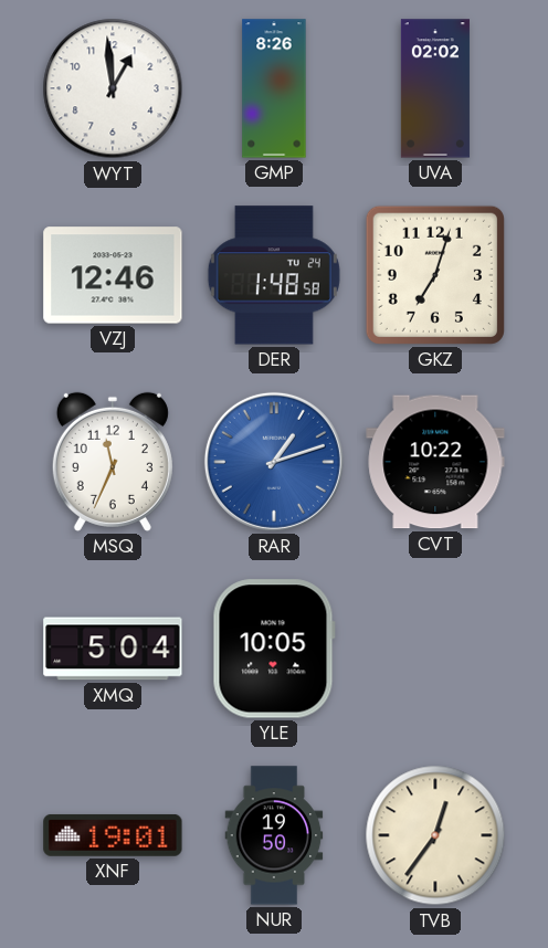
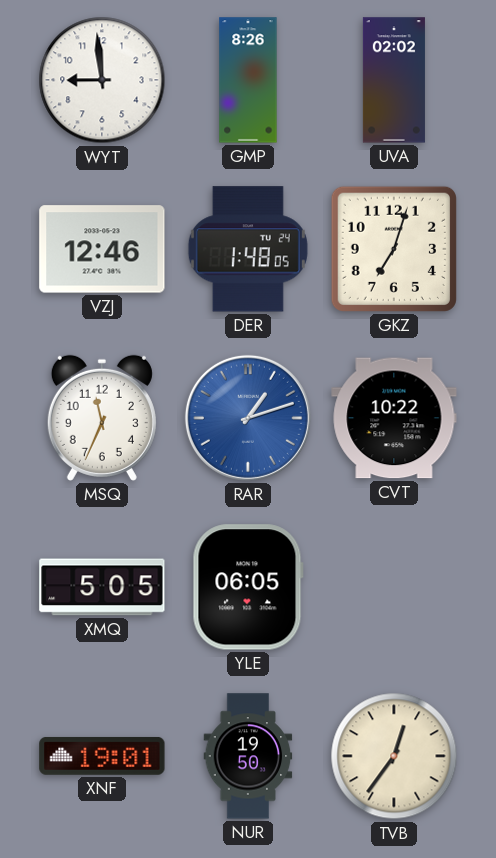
WYT: 12:59 -> 8:59
DER: 1:48:58 -> 1:48:05
XMQ: 5:04 -> 5:05
YLE: 10:05 -> 06:05
